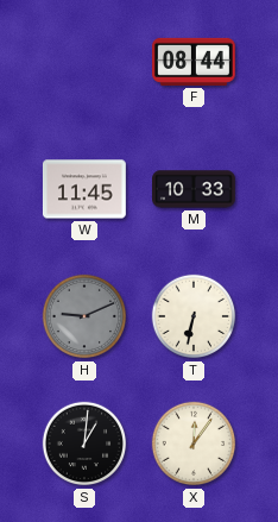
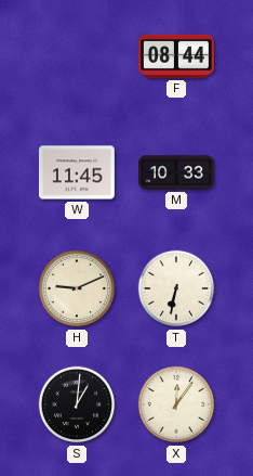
H dial: grey -> cream
